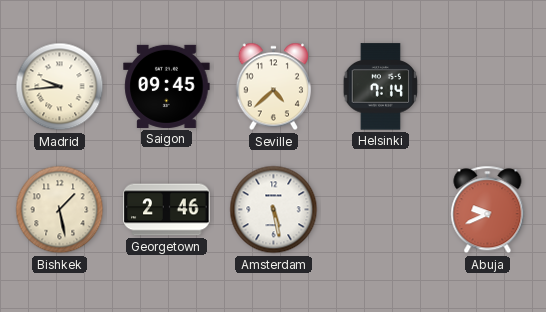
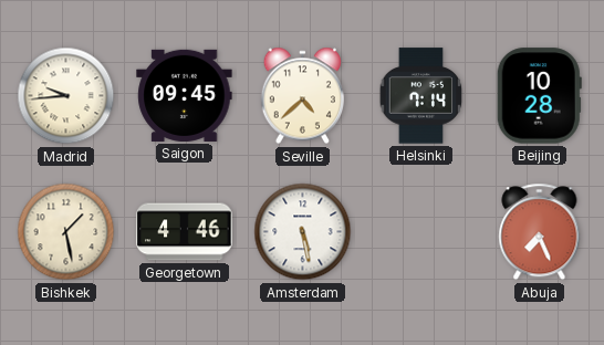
Beijing: none -> 10:28
Georgetown: 2:46 -> 4:46
Abuja: 9:41 -> 7:26
